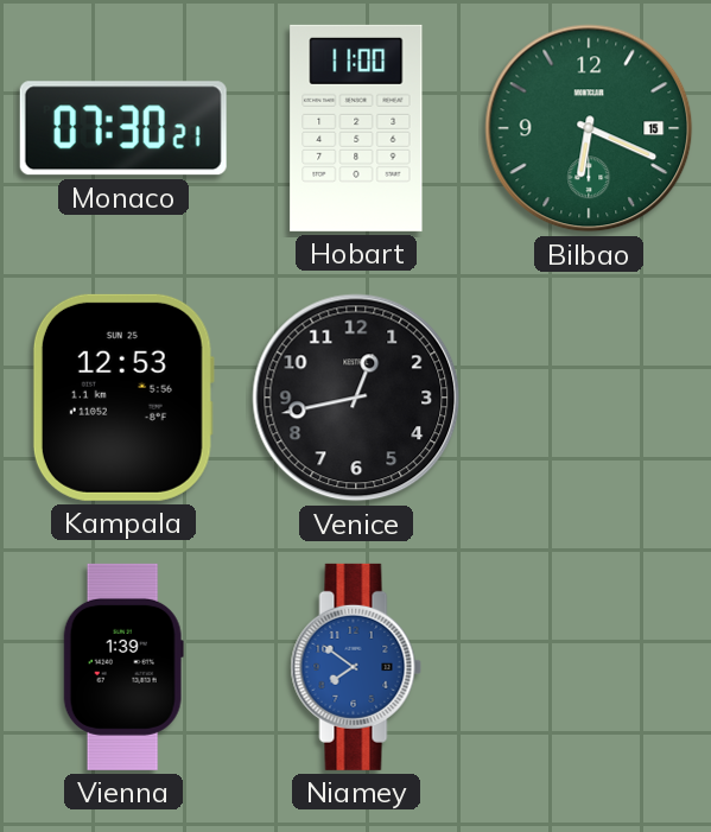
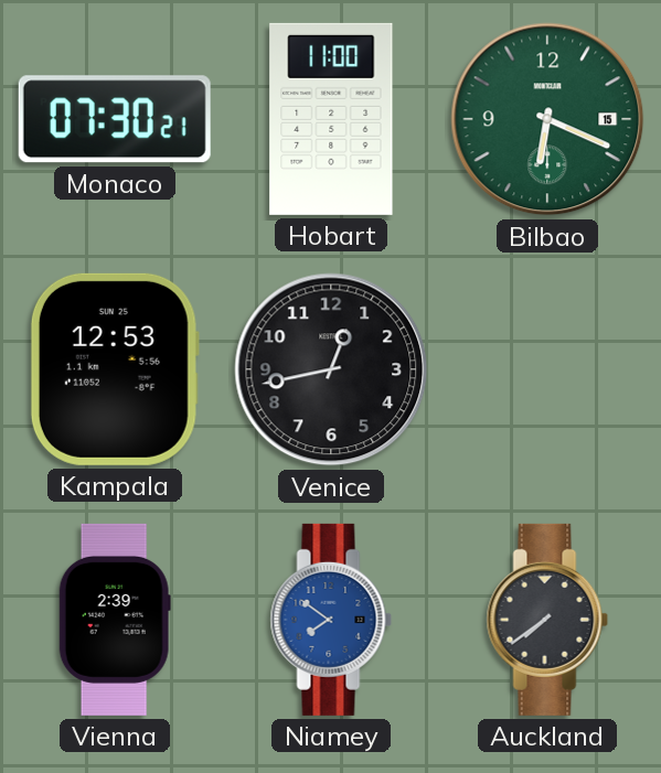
Vienna: 1:39 -> 2:39
Auckland: none -> 7:39
